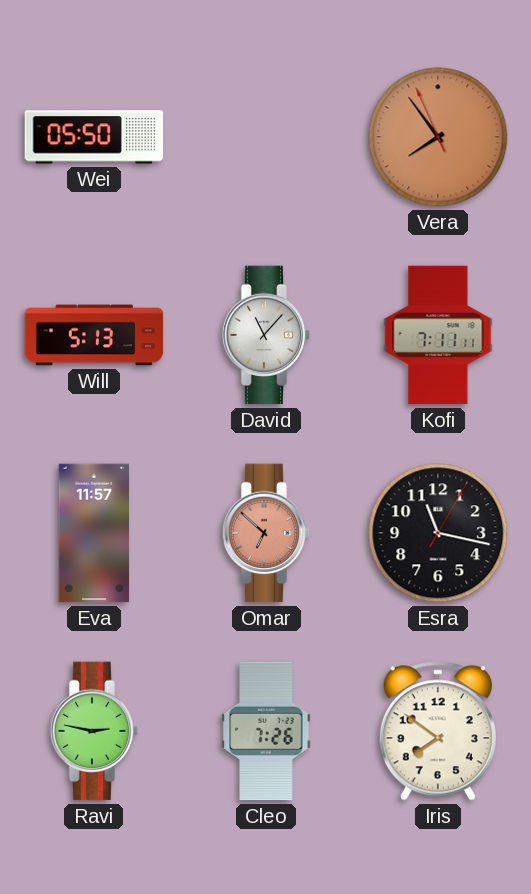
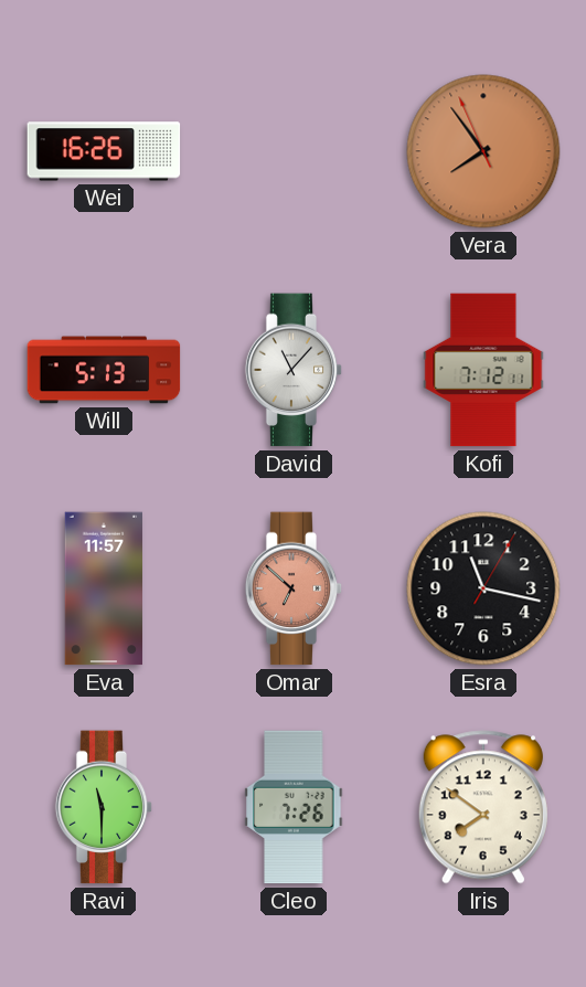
Wei: 05:50 -> 16:26
Kofi: 7:11 -> 7:12
Ravi: 2:47 -> 11:30
